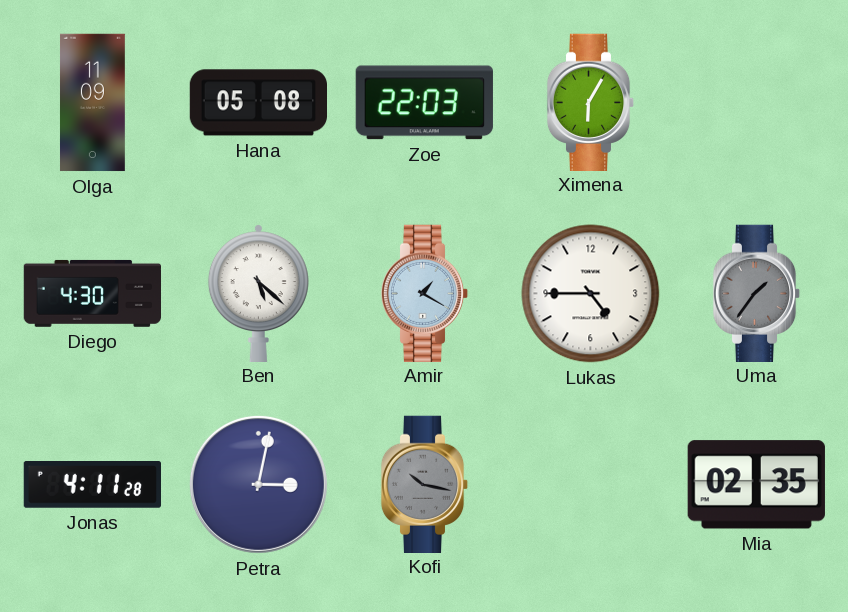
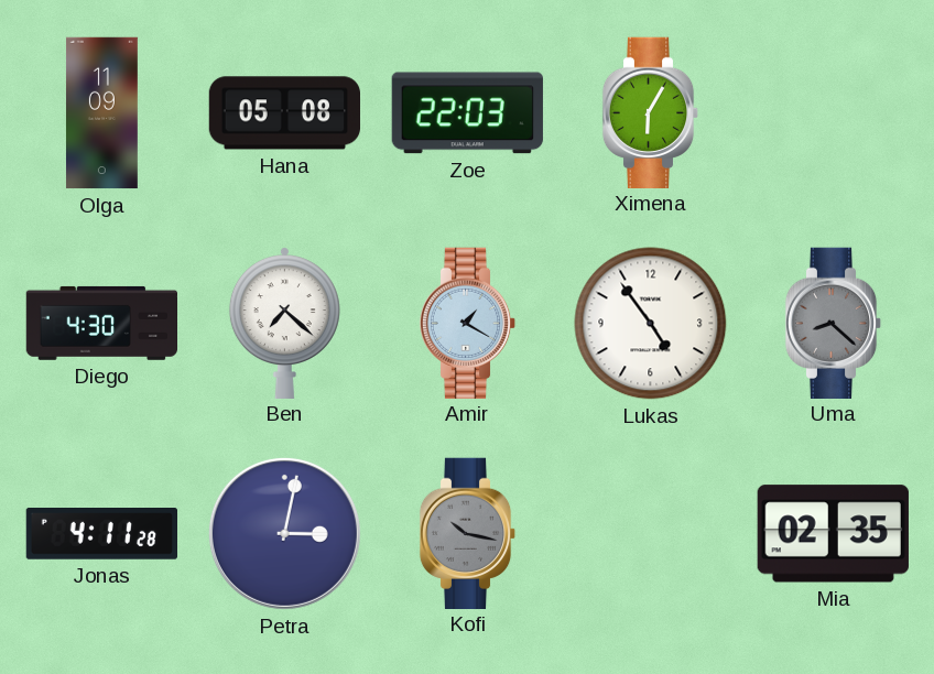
Ben: 5:22 -> 7:22
Lukas: 4:45 -> 4:54
Uma: 1:36 -> 8:22
